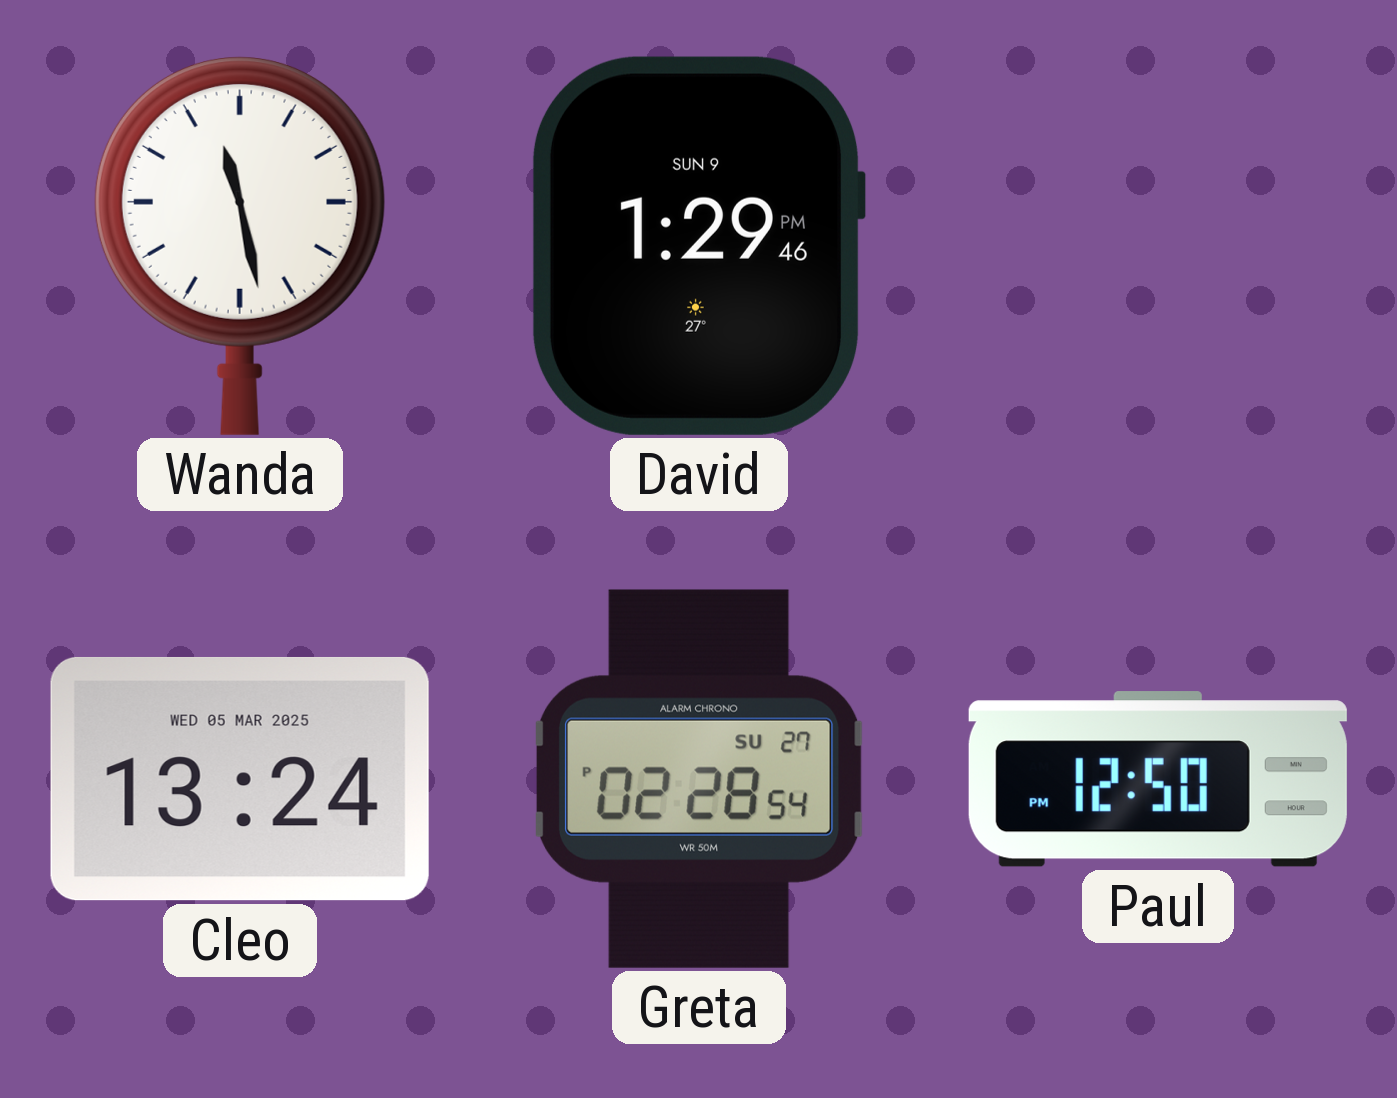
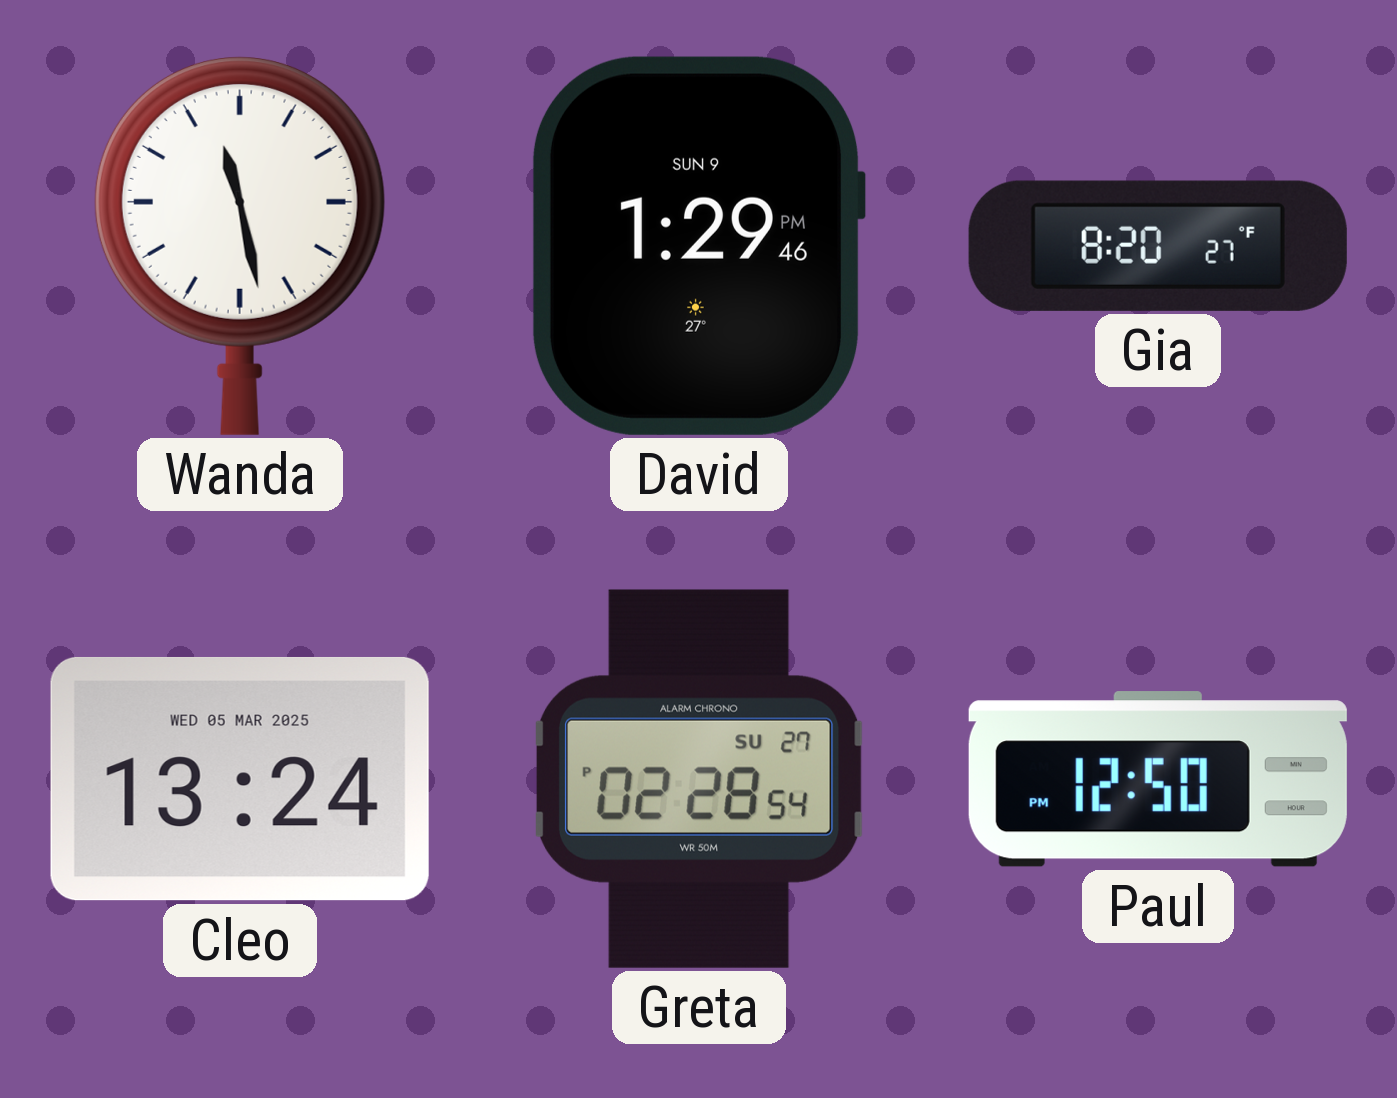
Gia: none -> 8:20
